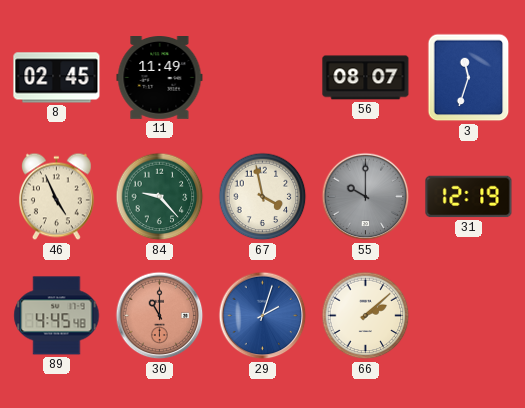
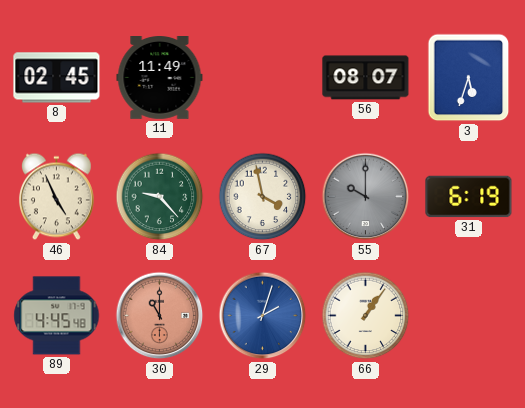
3: 11:33 -> 5:33
31: 12:19 -> 6:19
66: 2:08 -> 1:06
